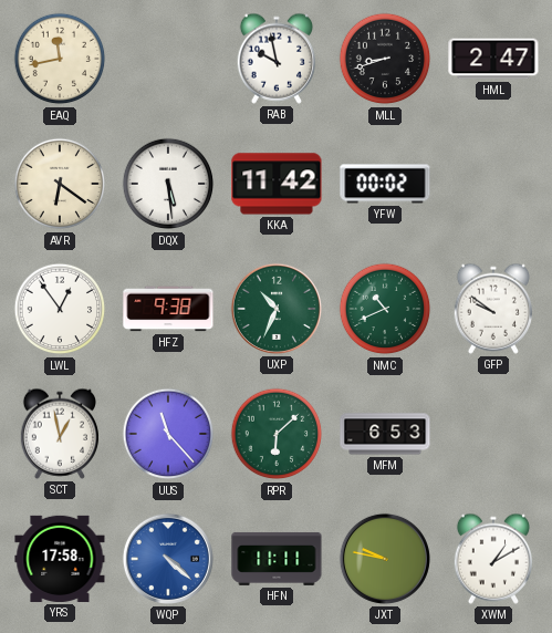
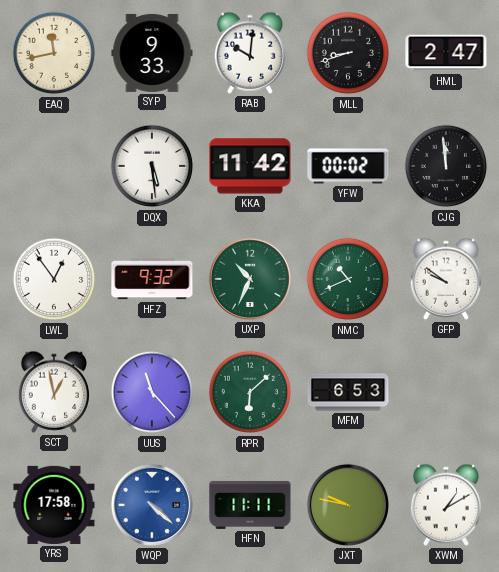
SYP: none -> 9:33
RAB: 9:58 -> 10:01
AVR: 6:21 -> none
CJG: none -> 11:59
HFZ: 9:38 -> 9:32
